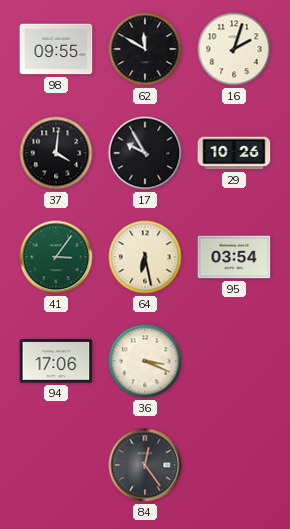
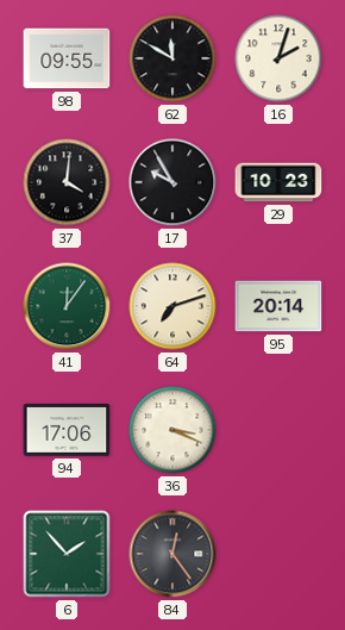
29: 10:26 -> 10:23
41: 3:06 -> 12:06
64: 6:28 -> 7:12
95: 03:54 -> 20:14
6: none -> 1:53
